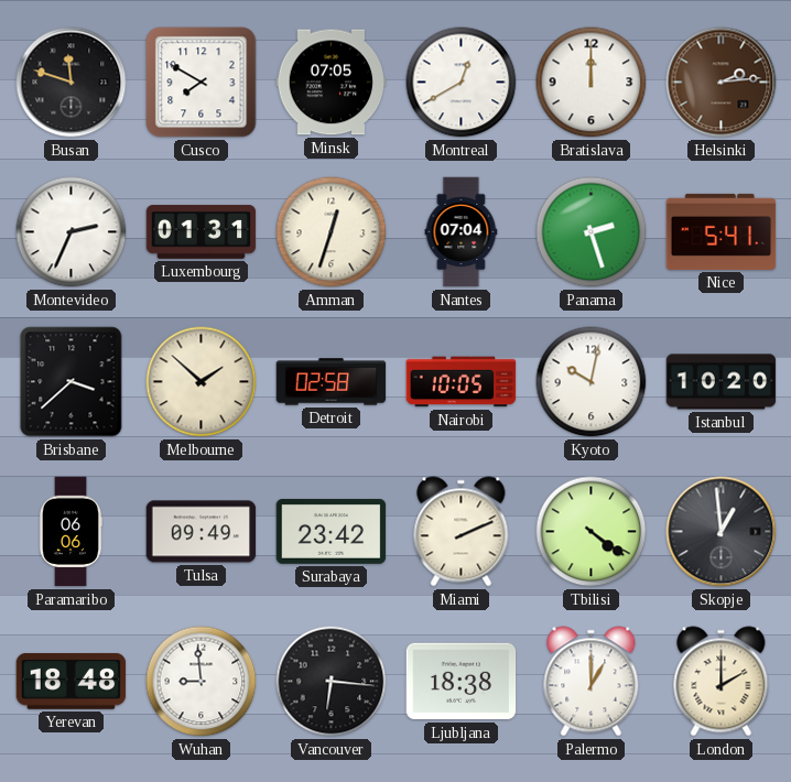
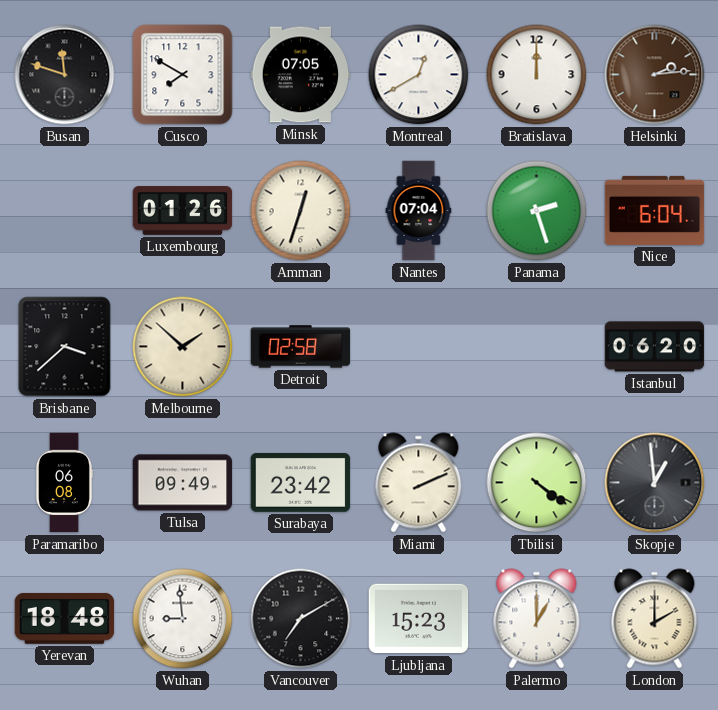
Montevideo: 2:34 -> none
Luxembourg: 01:31 -> 01:26
Nice: 5:41 -> 6:04
Nairobi: 10:05 -> none
Kyoto: 10:02 -> none
Istanbul: 10:20 -> 06:20
Paramaribo: 06:06 -> 06:08
Vancouver: 6:16 -> 7:10
Ljubljana: 18:38 -> 15:23
